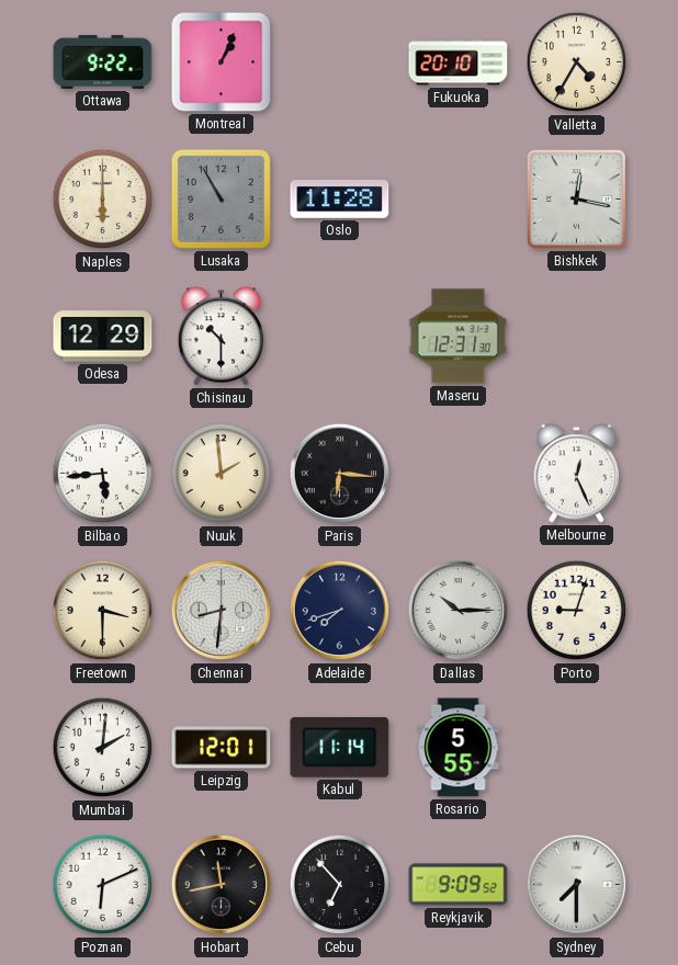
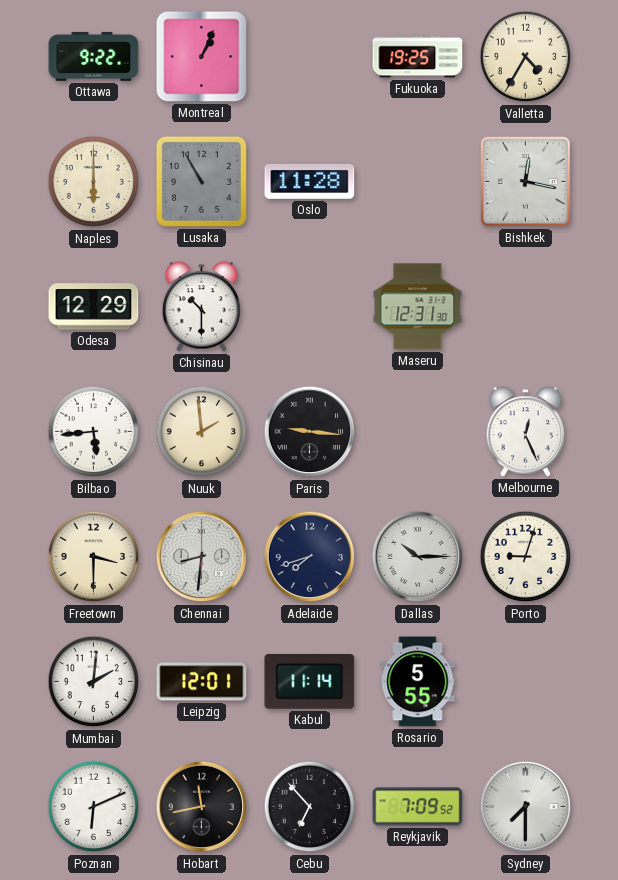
Fukuoka: 20:10 -> 19:25
Paris: 6:16 -> 9:16
Reykjavik: 9:09 -> 7:09
